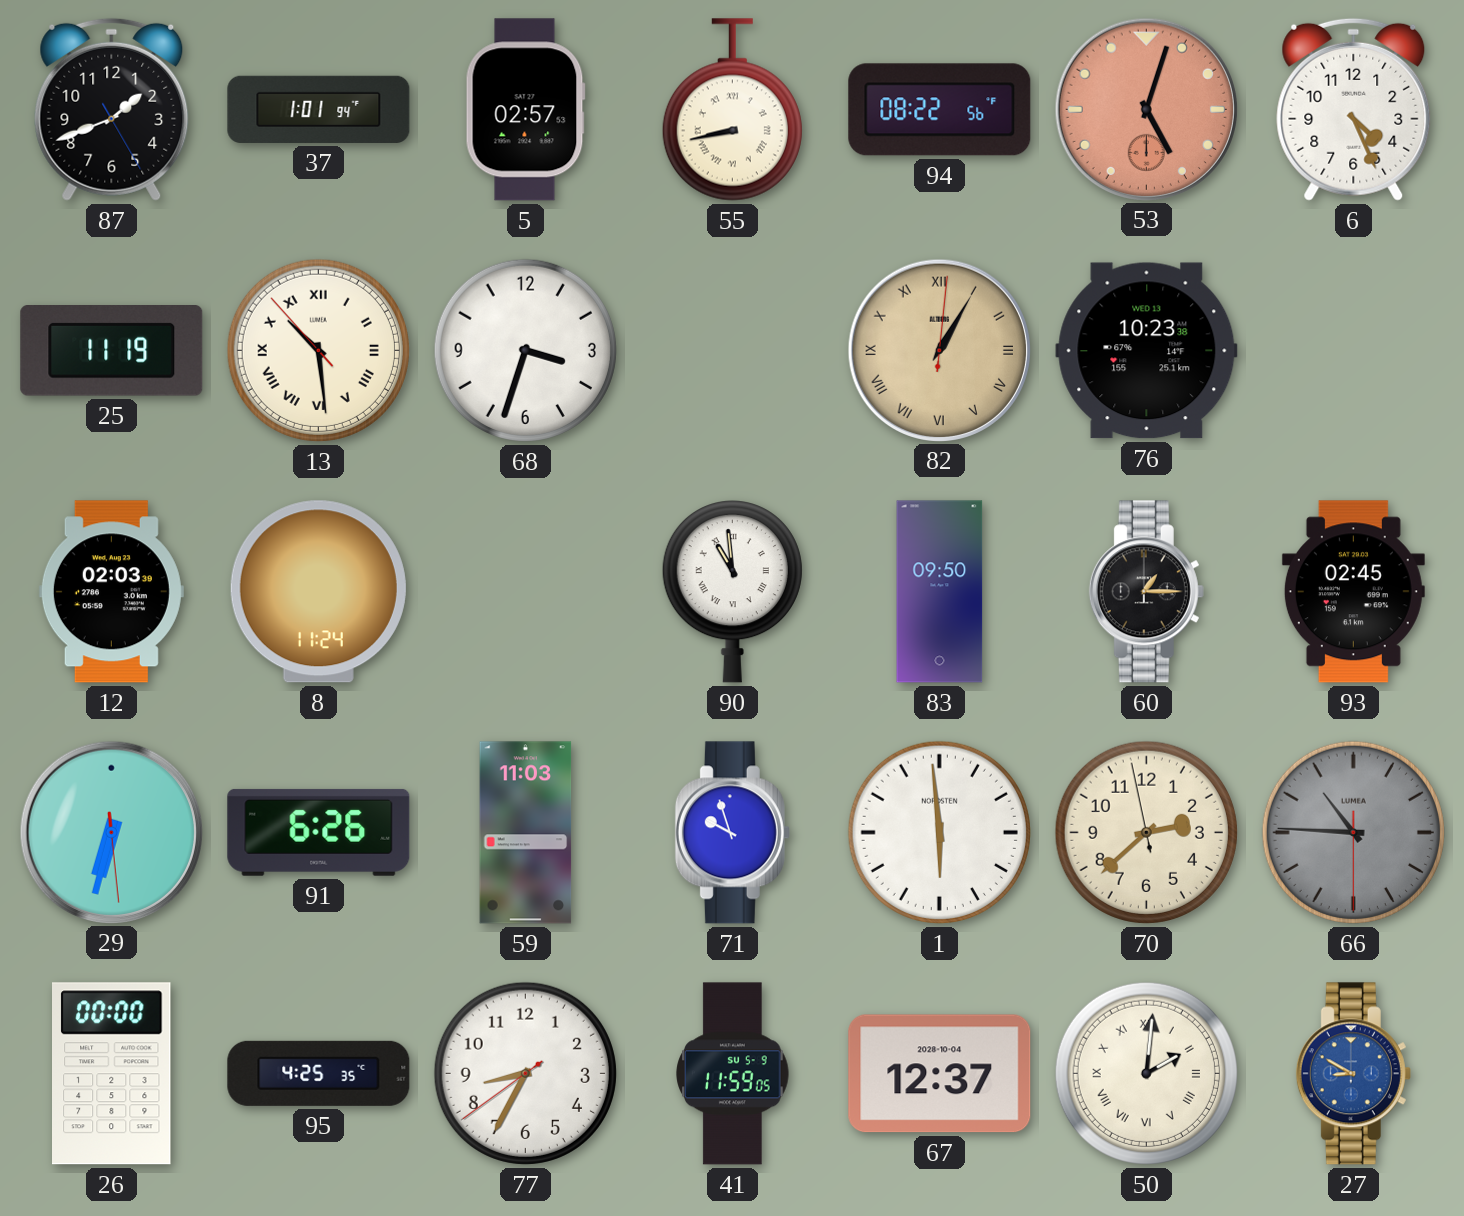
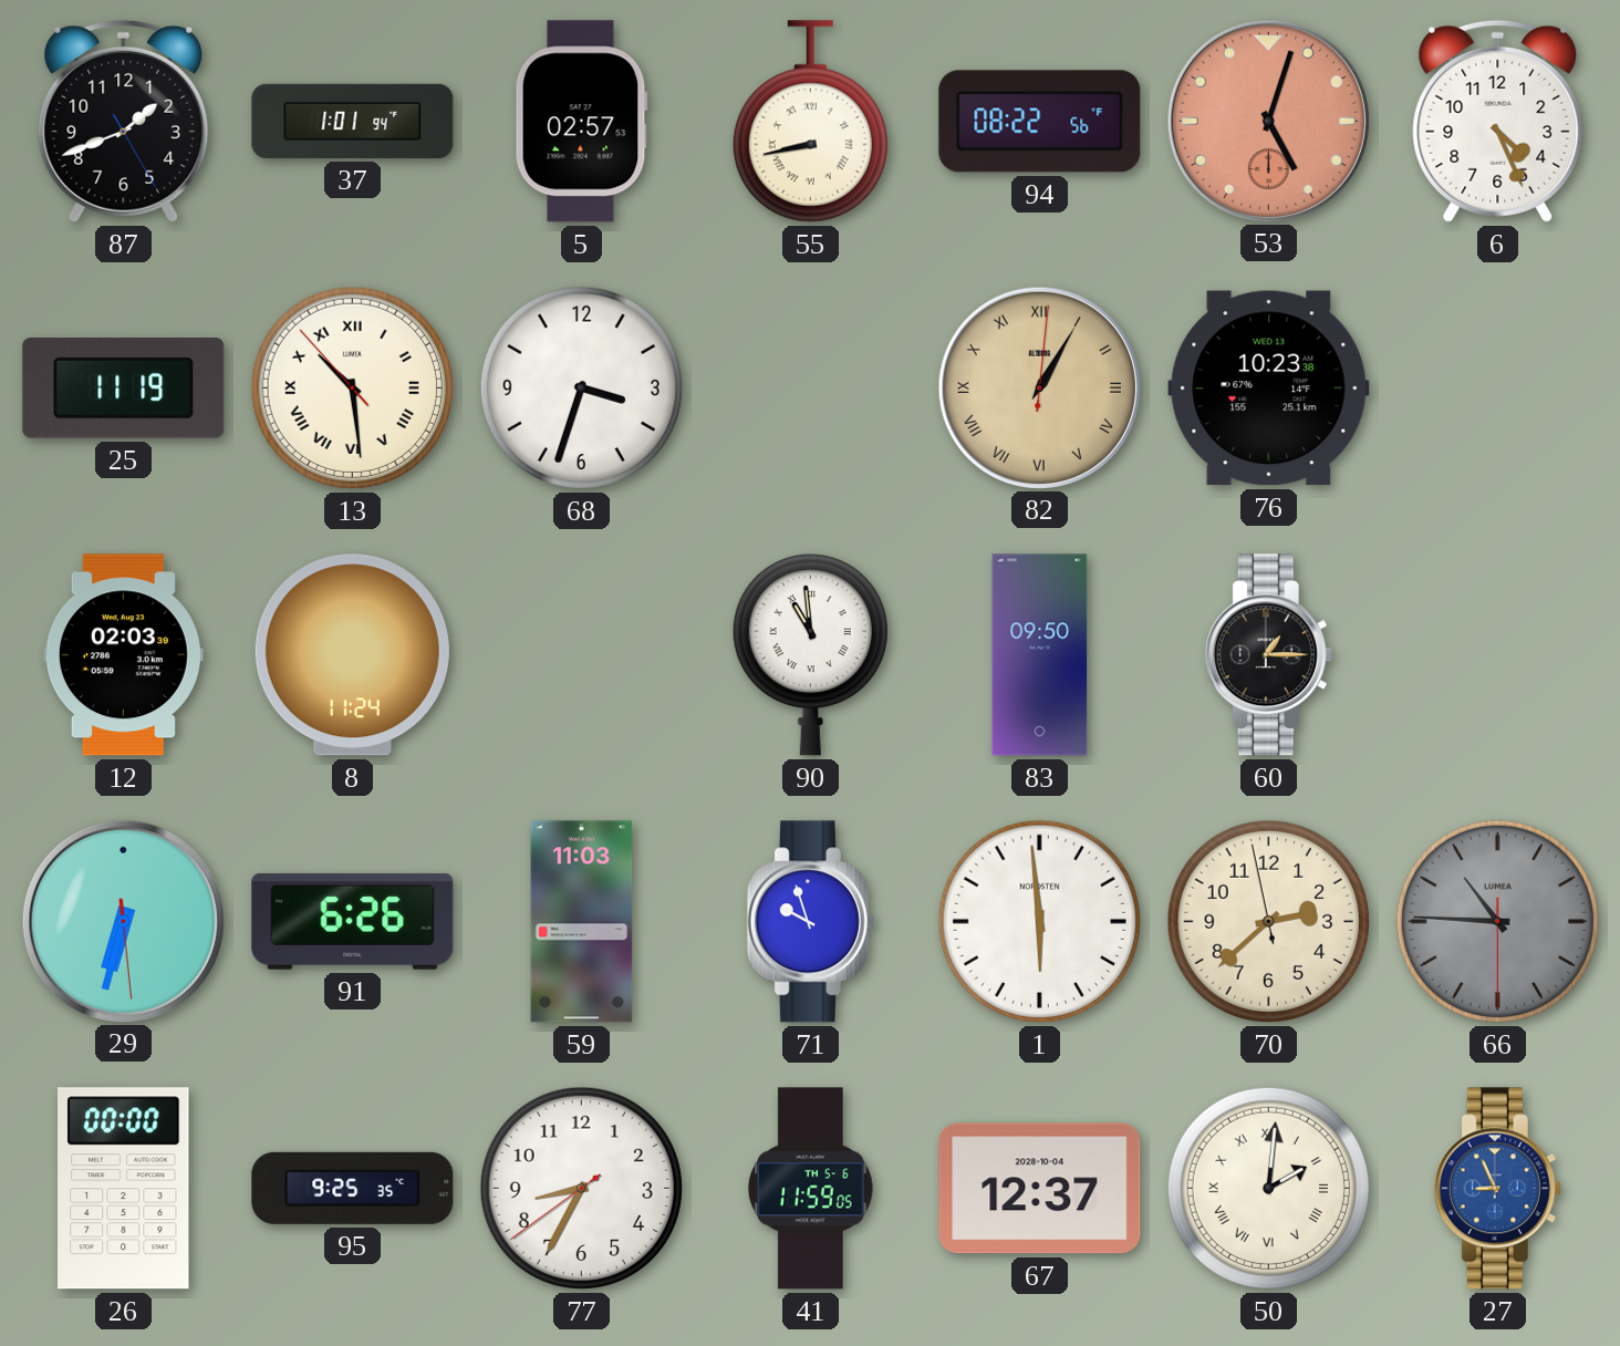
93: 02:45 -> none
95: 4:25 -> 9:25
41 date: SU 5-9 -> TH 5-6
27: 8:50 -> 8:56
